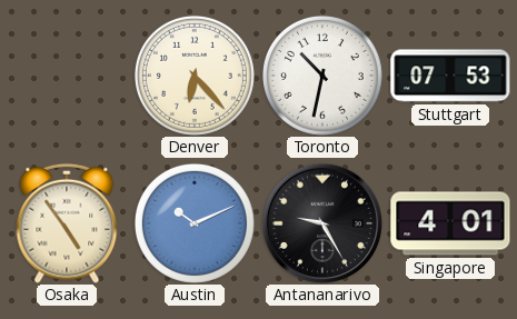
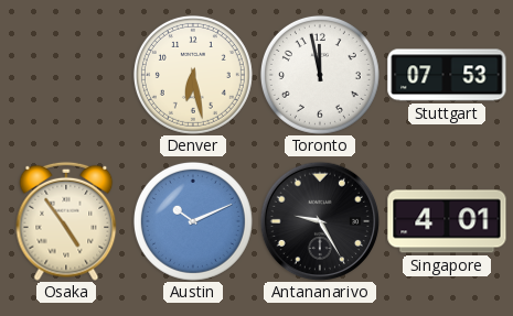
Denver: 6:23 -> 6:28
Toronto: 10:32 -> 11:58
